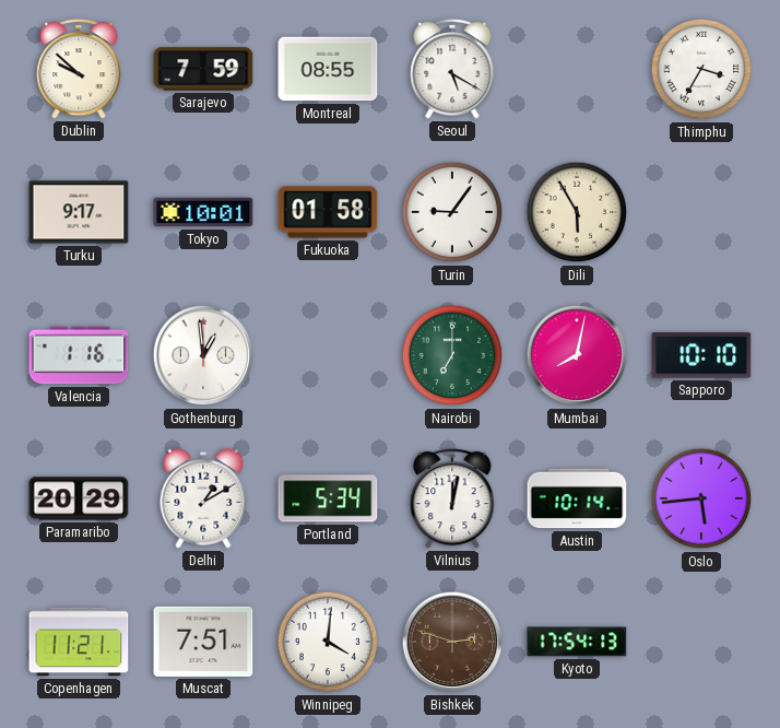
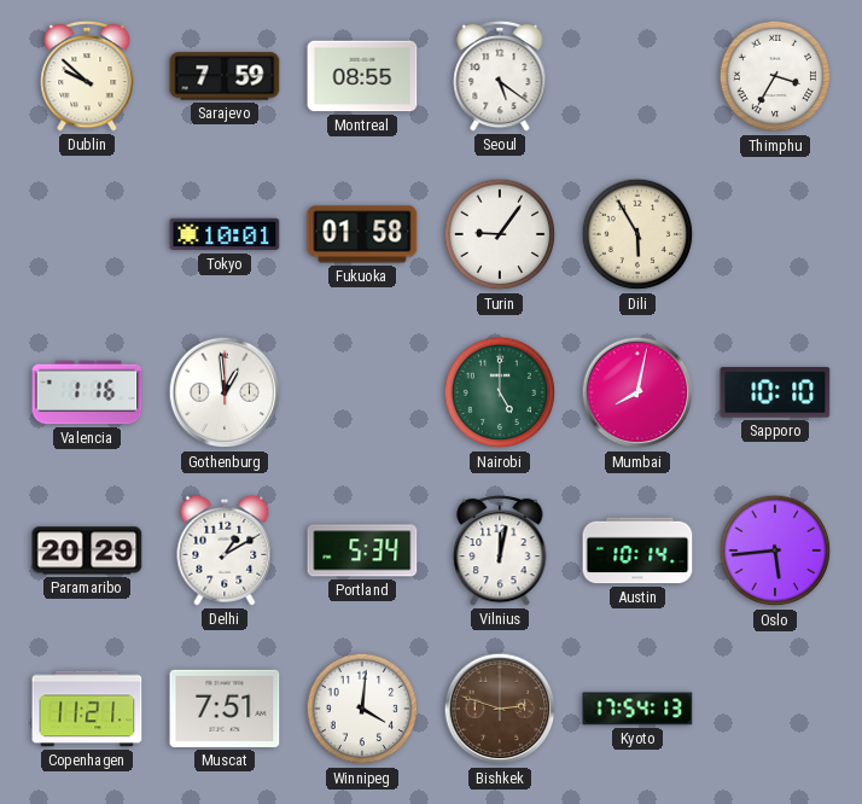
Seoul: 5:20 -> 5:21
Turku: 9:17 -> none
Nairobi: 7:00 -> 5:00
